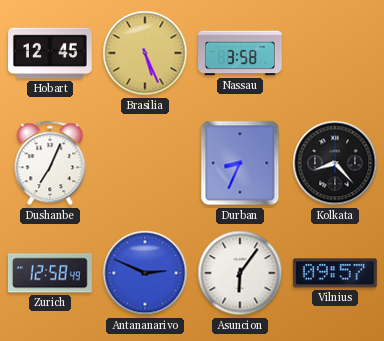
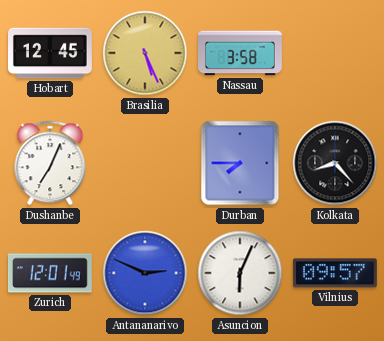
Durban: 8:34 -> 7:45
Zurich: 12:58 -> 12:01
Asuncion: 6:06 -> 6:04
